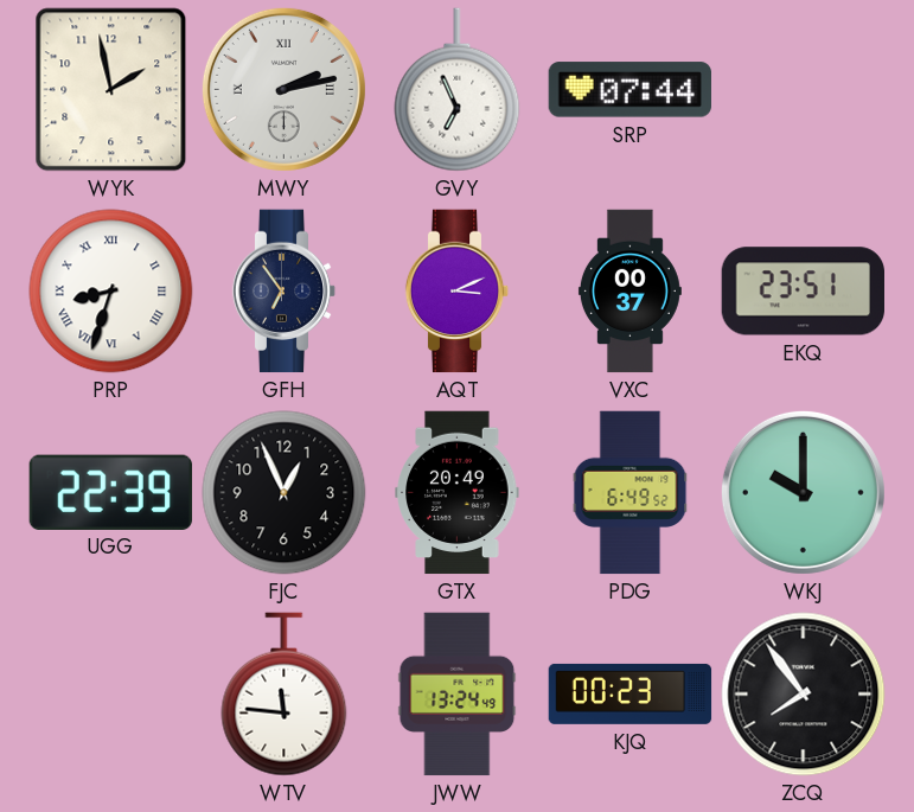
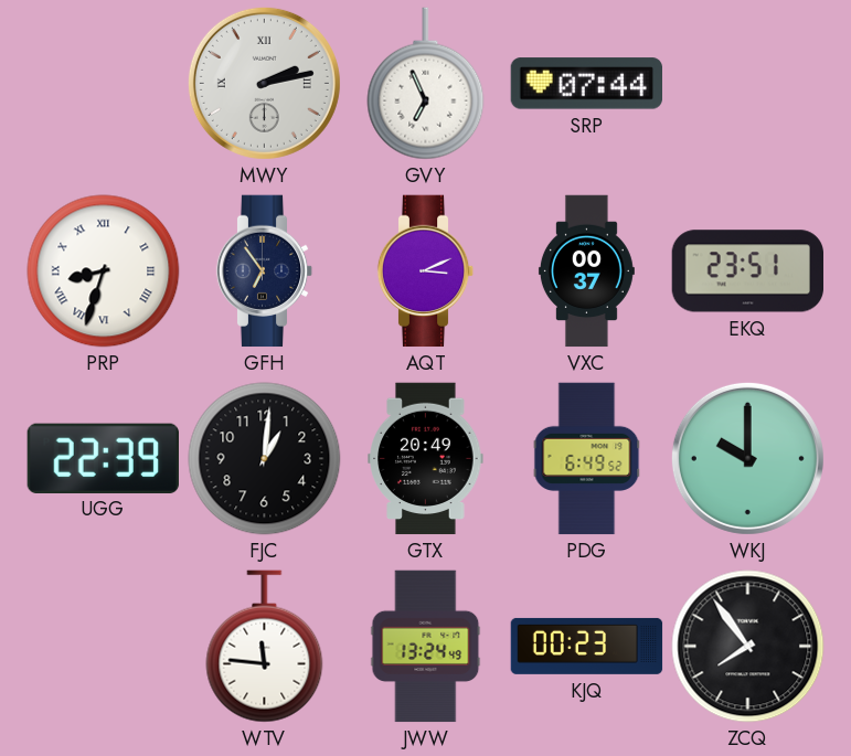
WYK: 1:58 -> none
FJC: 12:56 -> 1:01
